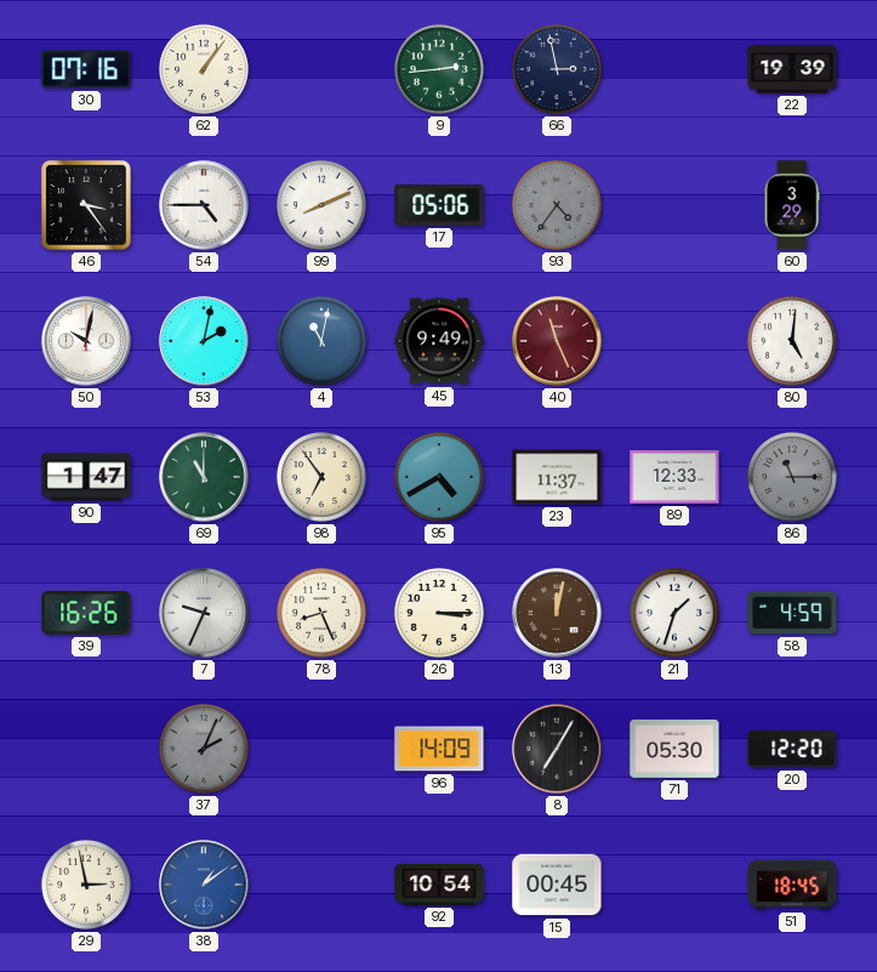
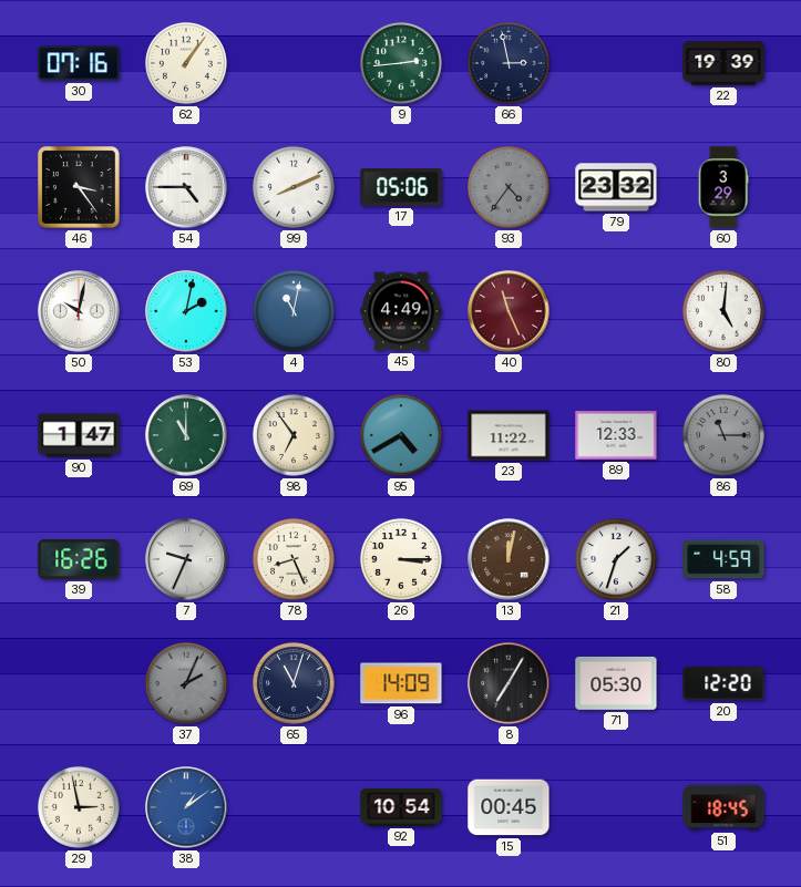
79: none -> 23:32
45: 9:49 -> 4:49
23: 11:37 -> 11:22
65: none -> 11:03
